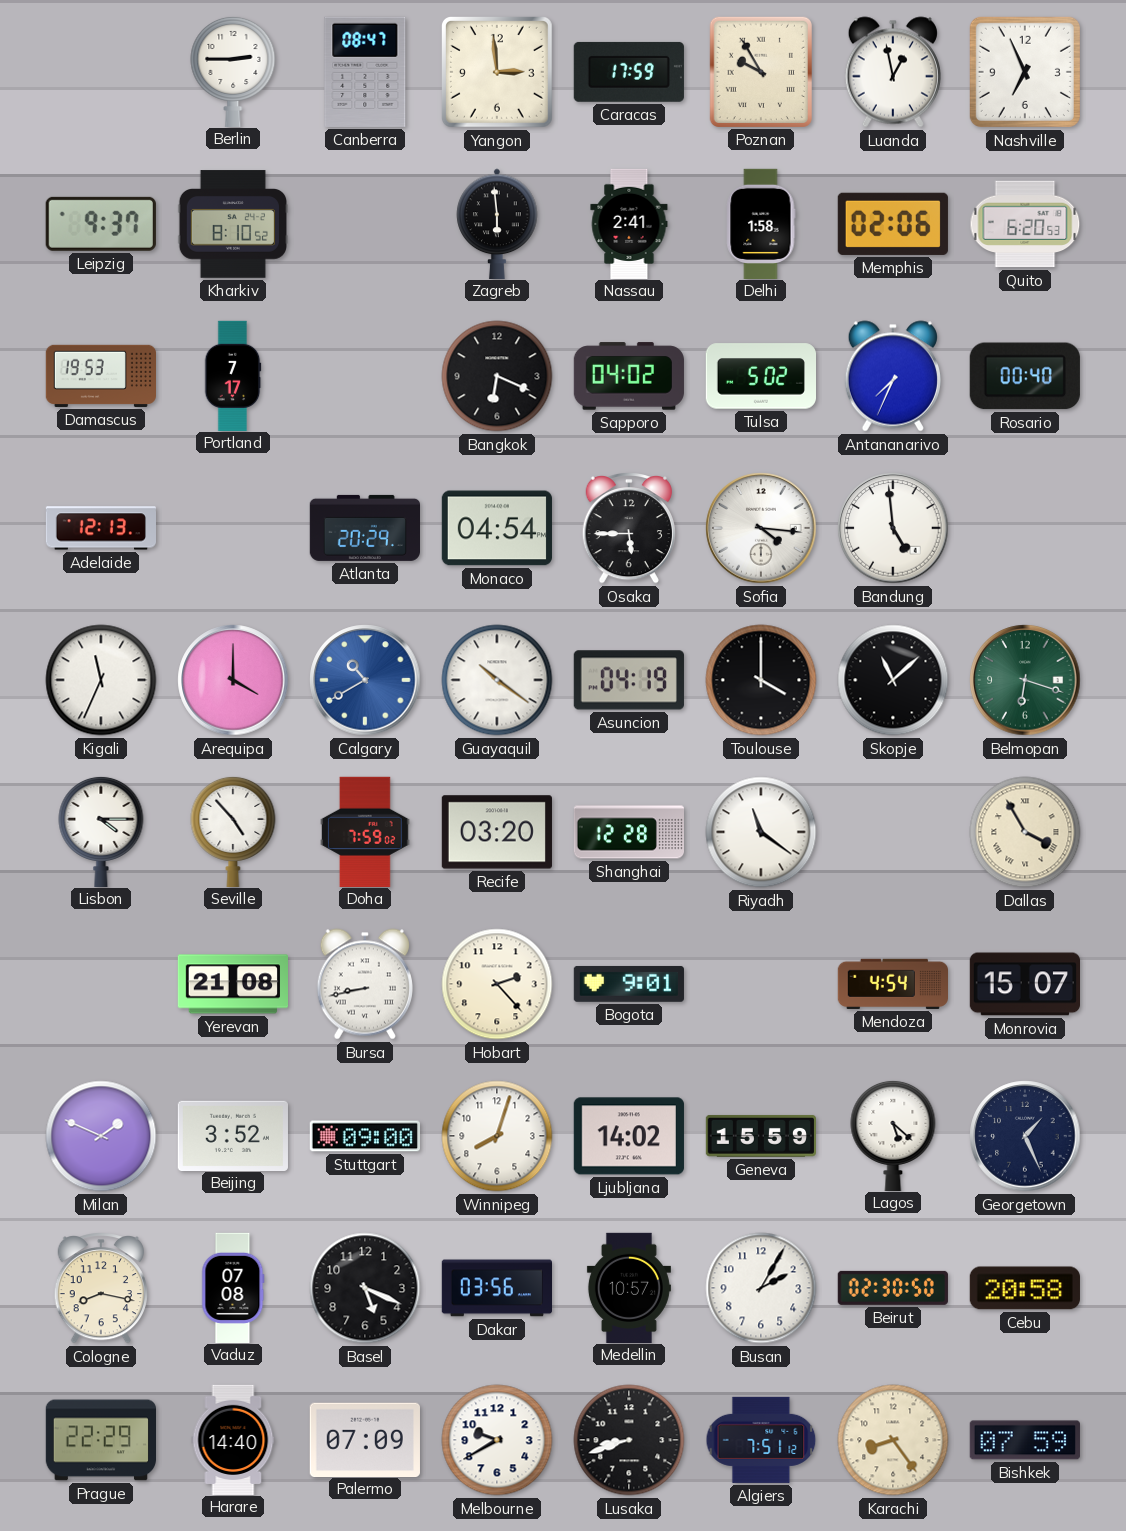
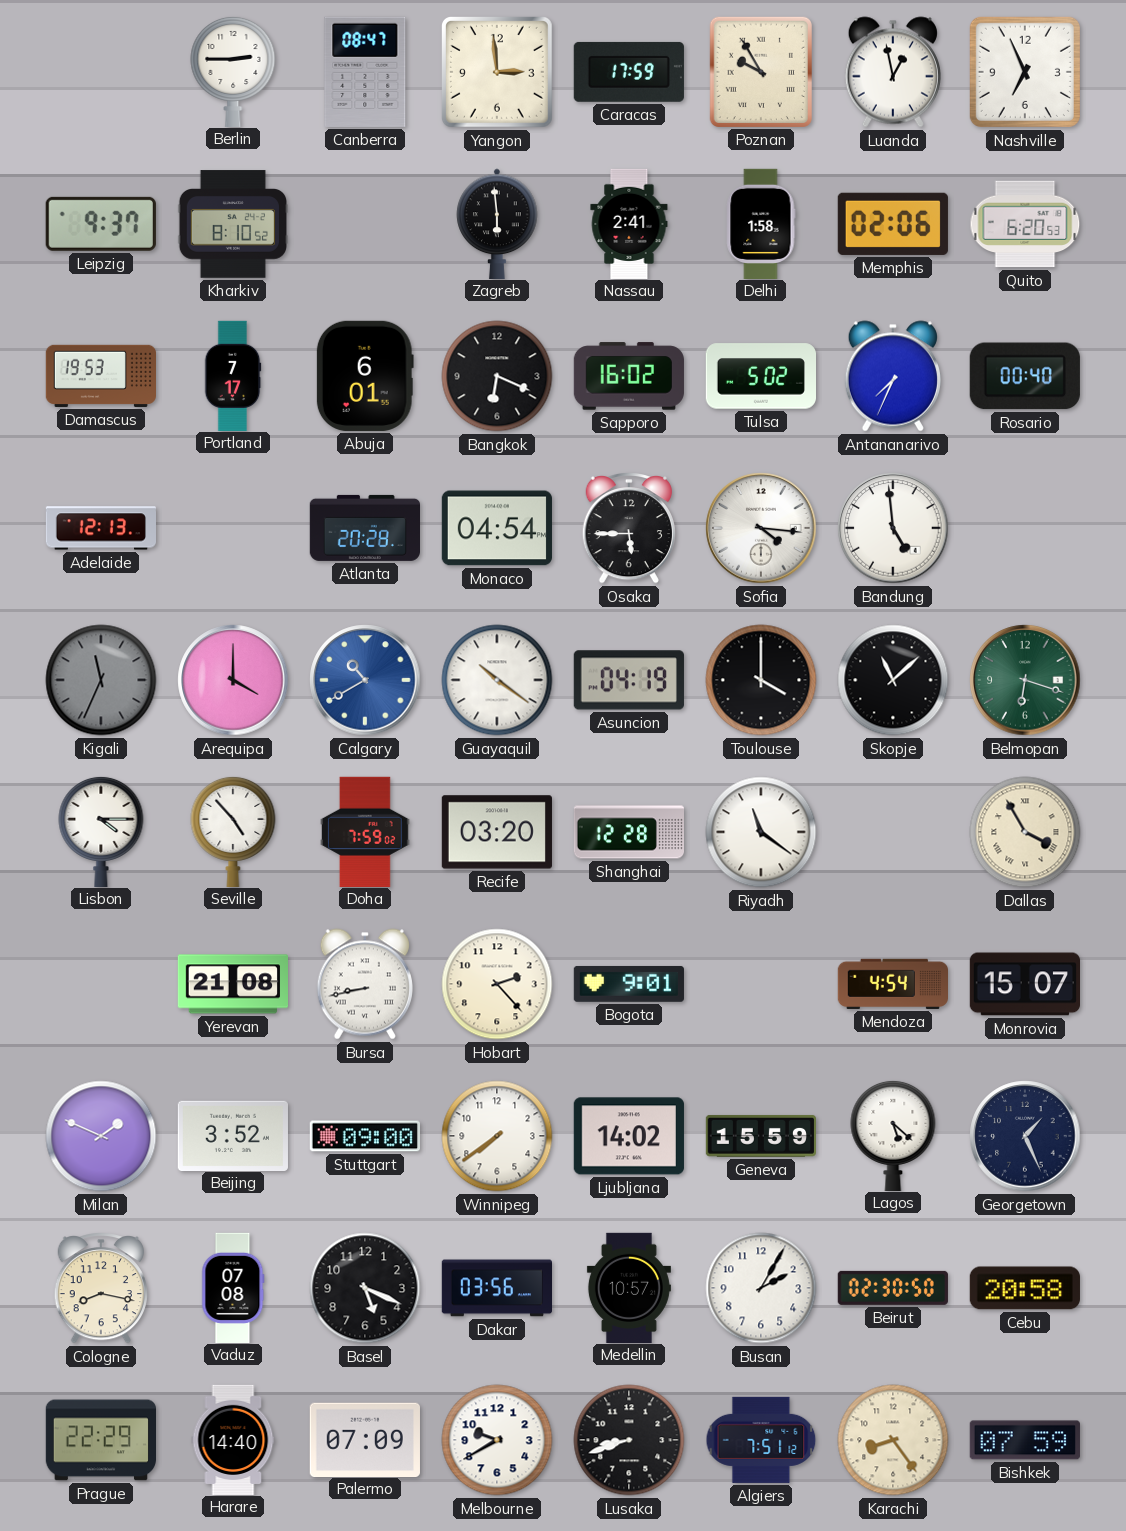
Abuja: none -> 6:01
Sapporo: 04:02 -> 16:02
Atlanta: 20:29 -> 20:28
Kigali dial: white -> grey
Winnipeg: 8:03 -> 7:39
